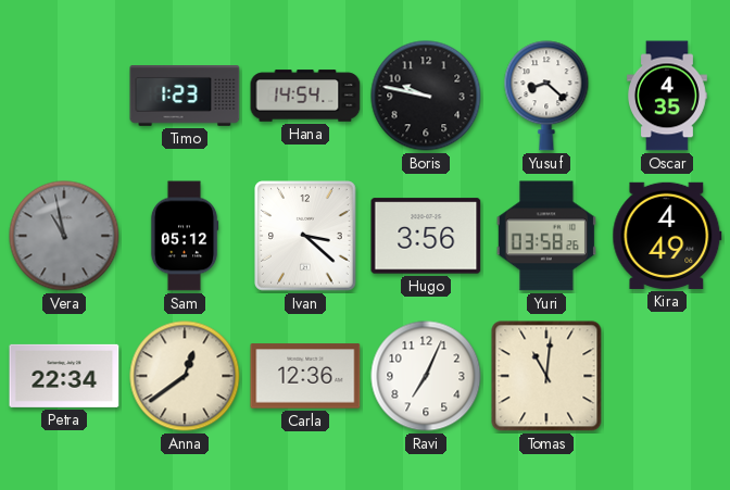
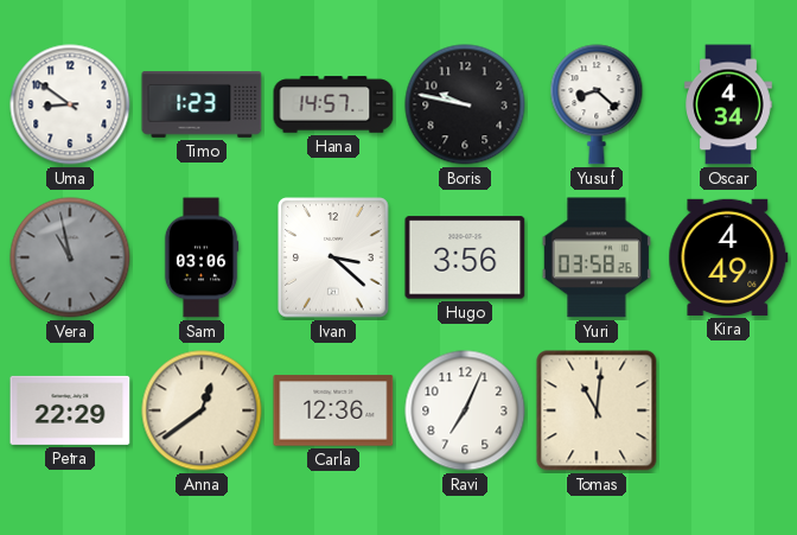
Uma: none -> 8:51
Hana: 14:54 -> 14:57
Oscar: 4:35 -> 4:34
Sam: 05:12 -> 03:06
Petra: 22:34 -> 22:29
